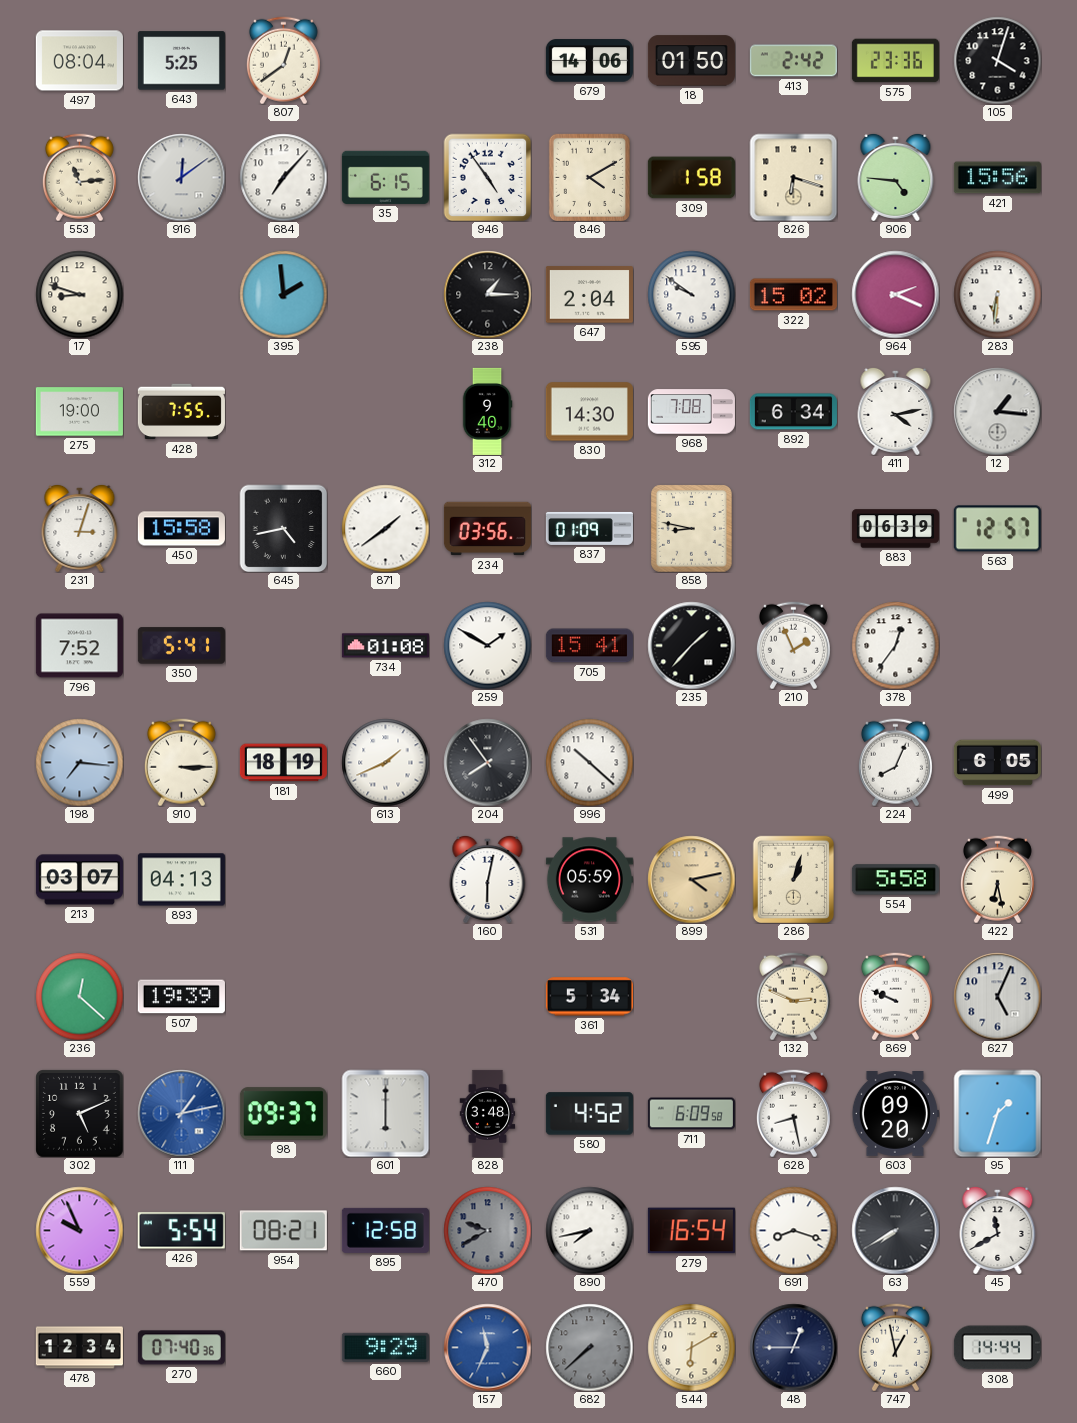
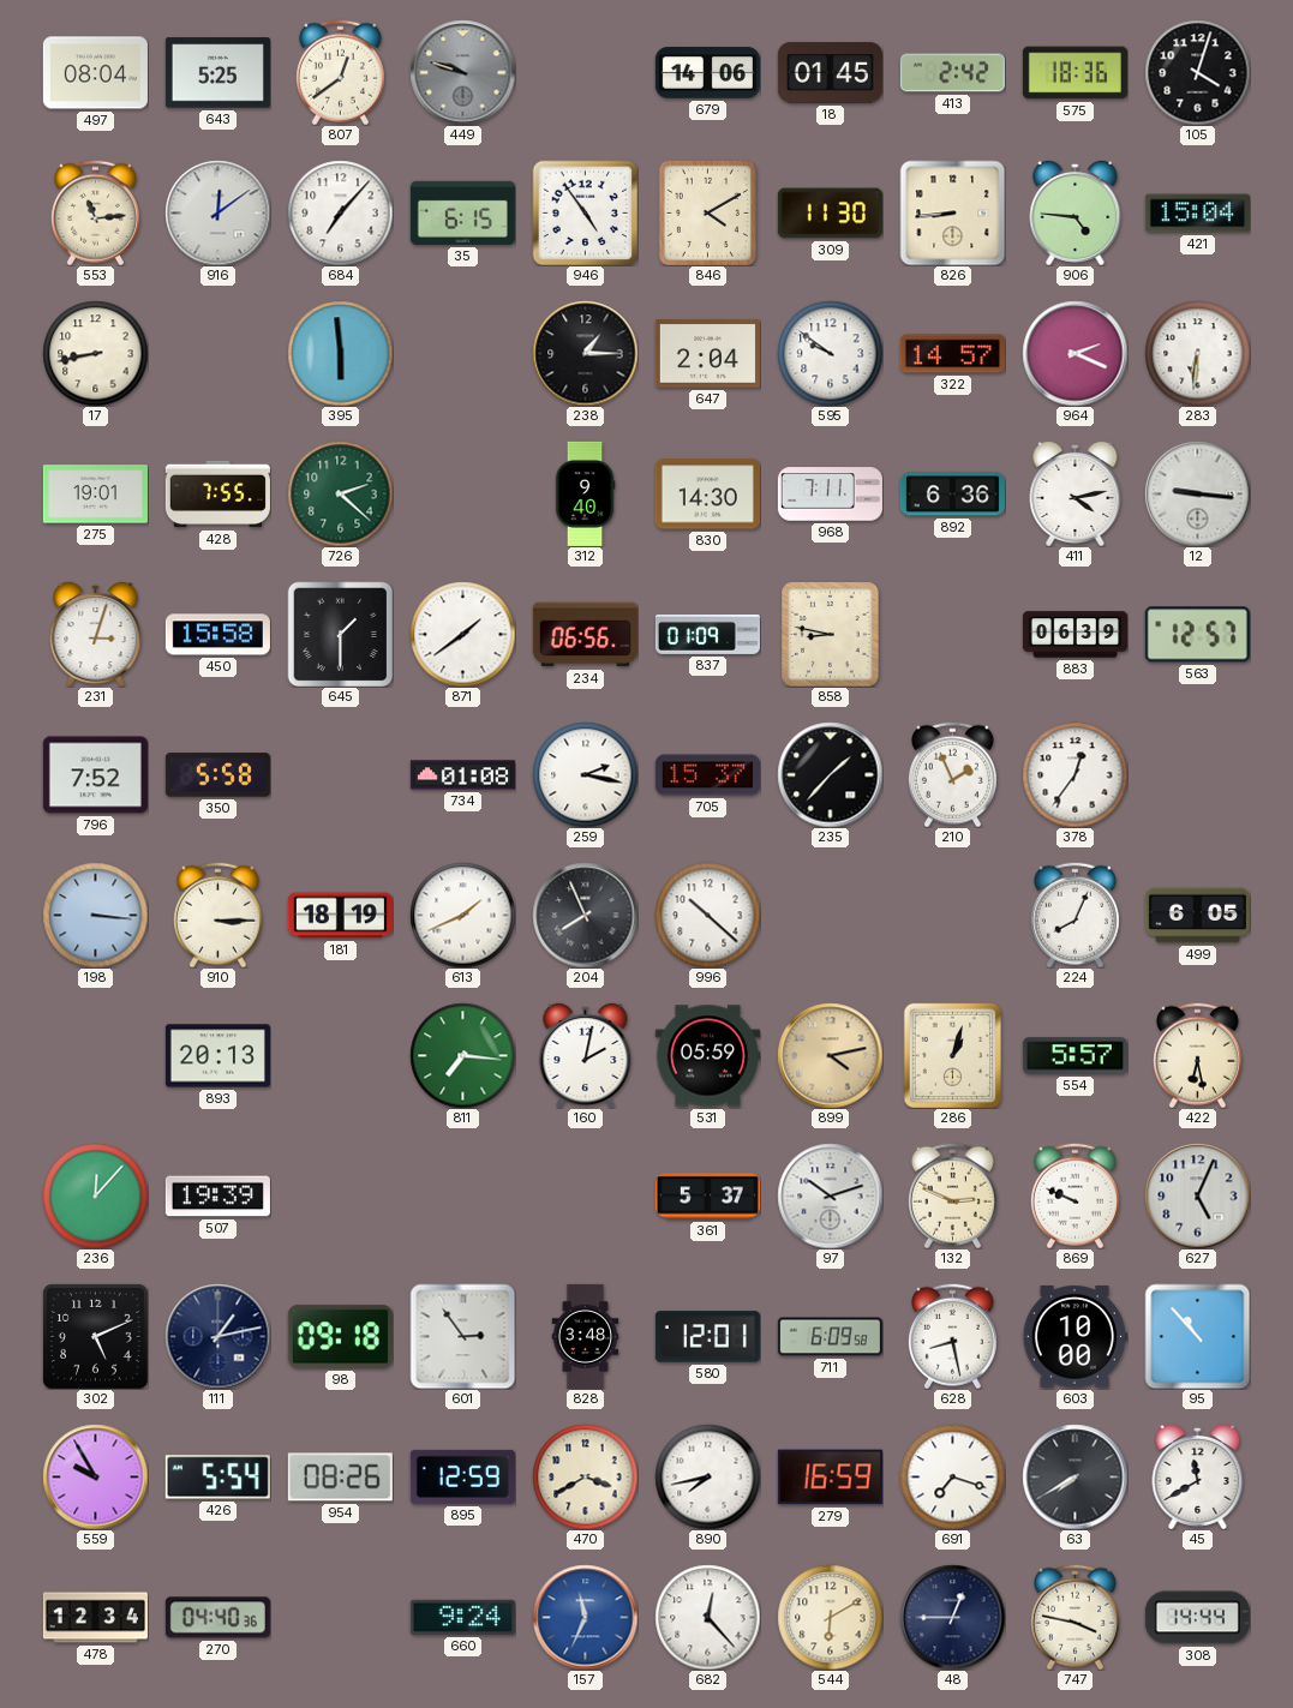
449: none -> 9:48
18: 01:50 -> 01:45
575: 23:36 -> 18:36
309: 1:58 -> 11:30
826: 6:18 -> 8:44
421: 15:56 -> 15:04
17: 8:48 -> 8:43
395: 1:59 -> 5:59
322: 15:02 -> 14:57
275: 19:00 -> 19:01
726: none -> 2:22
968: 7:08 -> 7:11
892: 6:34 -> 6:36
12: 1:16 -> 9:16
645: 4:43 -> 1:30
234: 03:56 -> 06:56
350: 5:41 -> 5:58
259: 1:50 -> 2:17
705: 15:41 -> 15:37
198: 7:16 -> 3:16
204: 7:54 -> 7:56
213: 03:07 -> none
893: 04:13 -> 20:13
811: none -> 7:16
160: 6:02 -> 2:02
554: 5:58 -> 5:57
236: 12:22 -> 12:07
361: 5:34 -> 5:37
97: none -> 10:12
111 dial: blue -> navy
98: 09:37 -> 09:18
601: 6:00 -> 2:54
580: 4:52 -> 12:01
603: 09:20 -> 10:00
95: 1:33 -> 10:53
559: 9:56 -> 9:55
954: 08:21 -> 08:26
895: 12:58 -> 12:59
470: 9:40 -> 3:40
470 dial: grey -> cream
279: 16:54 -> 16:59
691: 8:18 -> 7:18
270: 07:40 -> 04:40
660: 9:29 -> 9:24
682: 7:38 -> 12:23
682 dial: grey -> white
747: 12:58 -> 3:47
